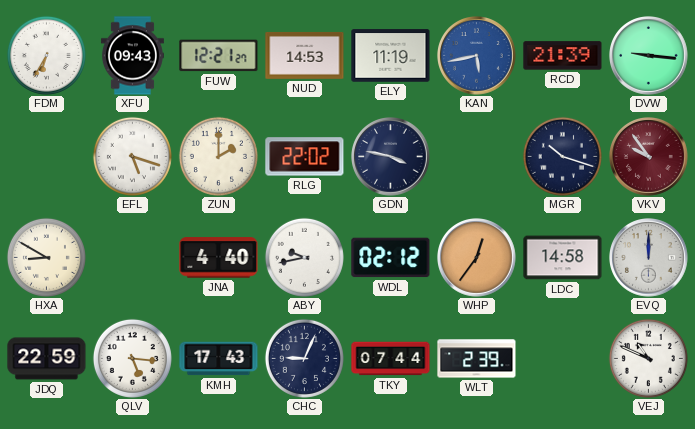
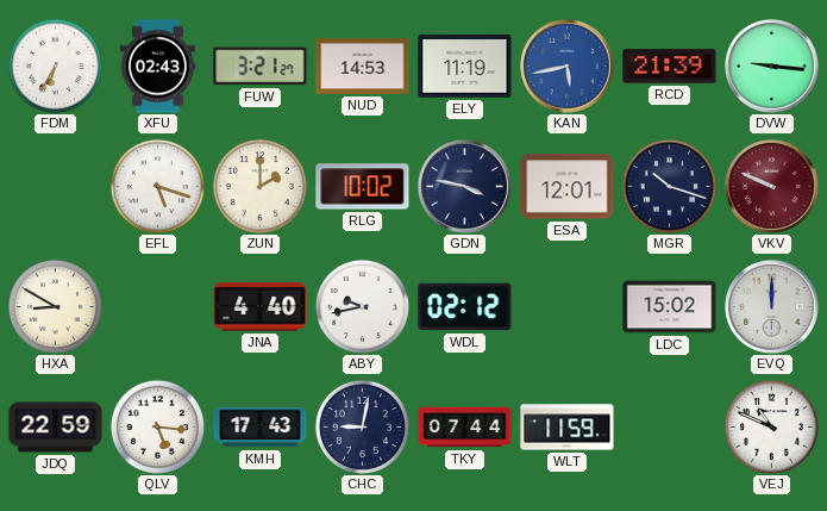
XFU: 09:43 -> 02:43
FUW: 12:21 -> 3:21
RLG: 22:02 -> 10:02
ESA: none -> 12:01
VKV: 9:54 -> 9:49
WHP: 12:36 -> none
LDC: 14:58 -> 15:02
CHC: 9:04 -> 9:02
WLT: 2:39 -> 11:59
